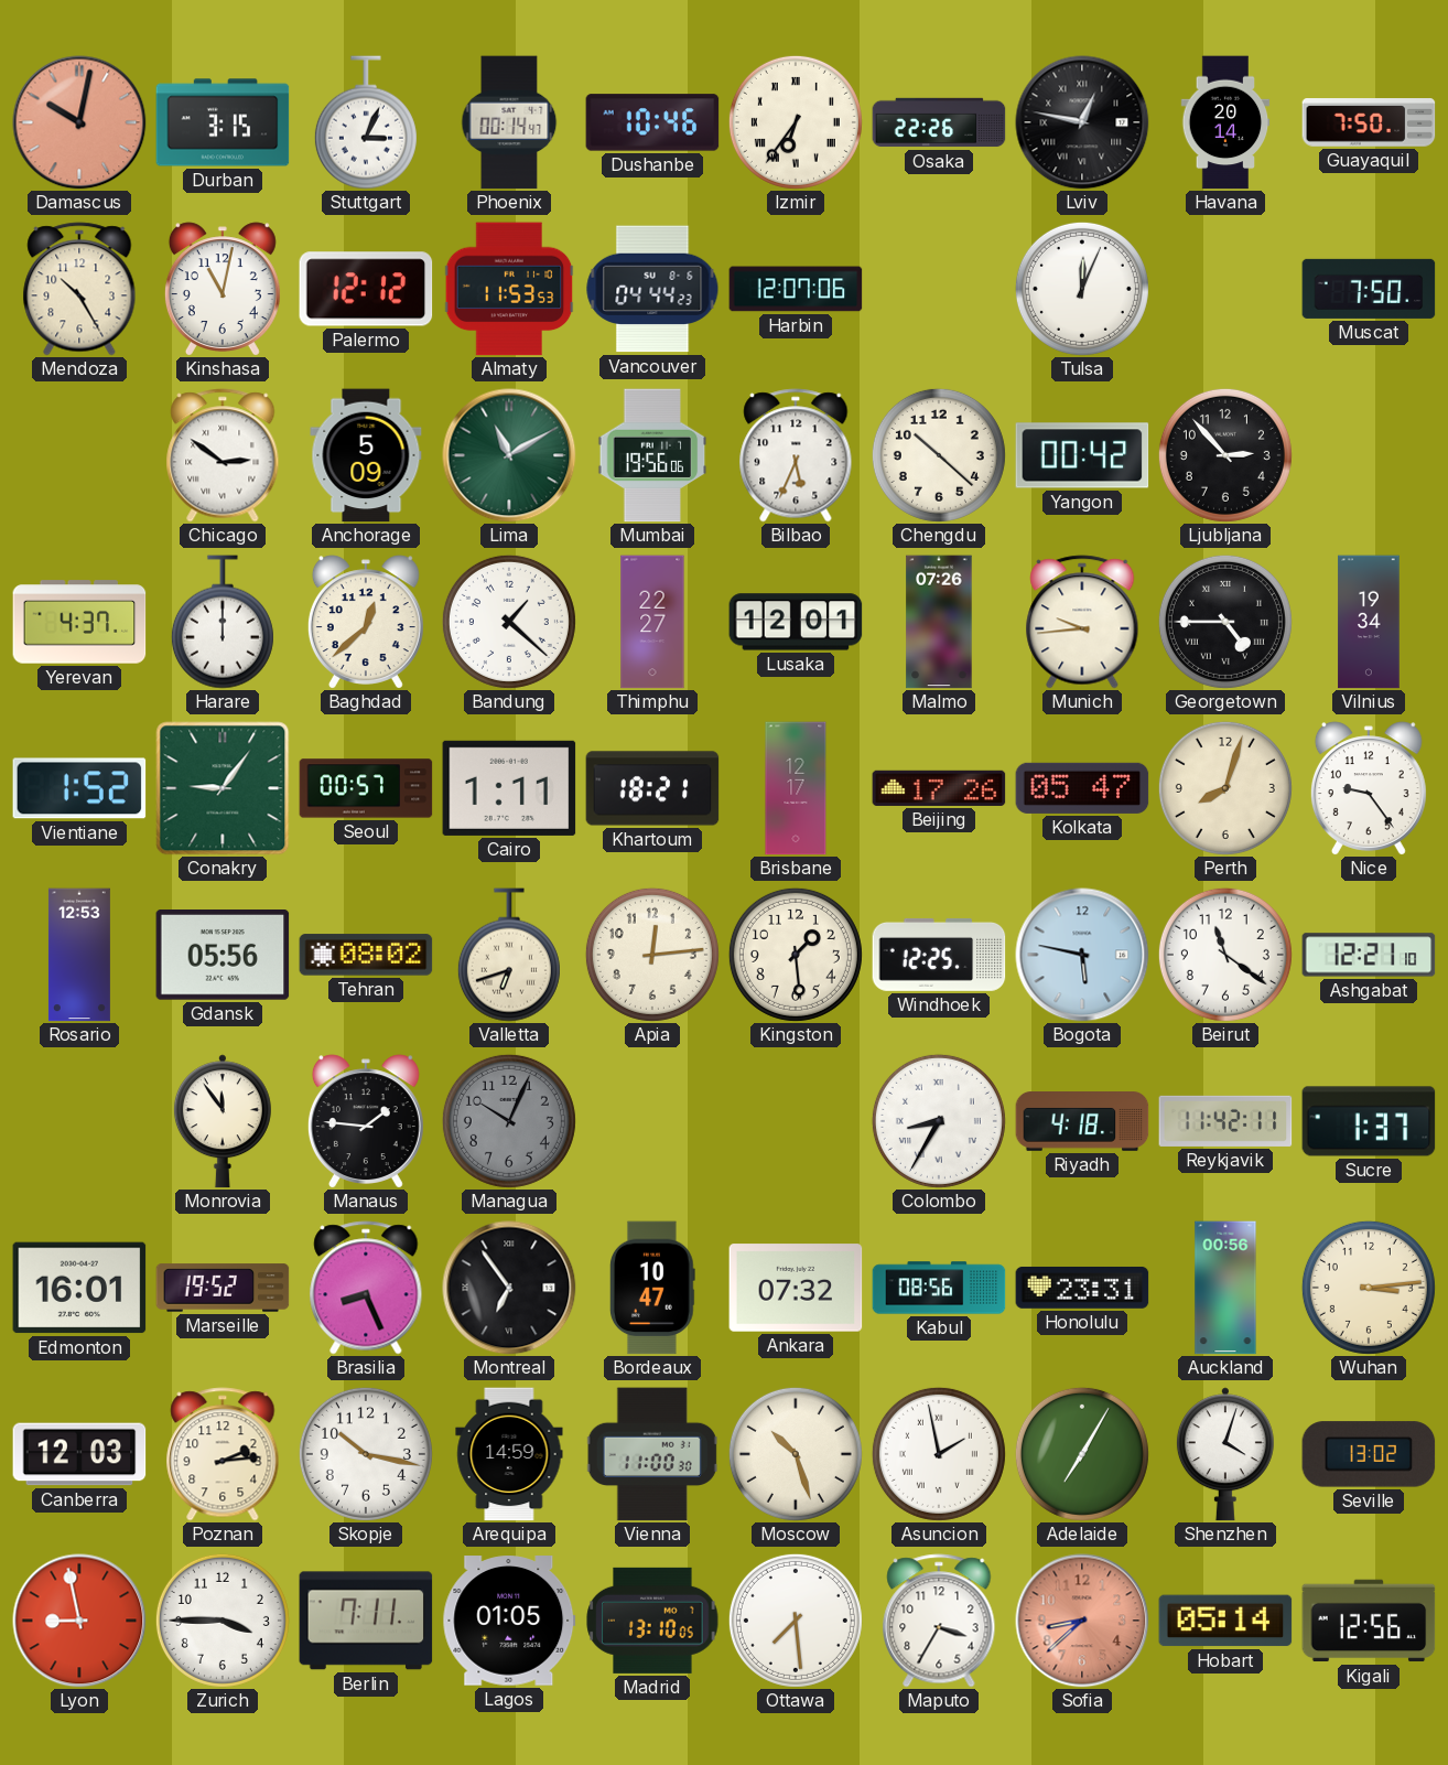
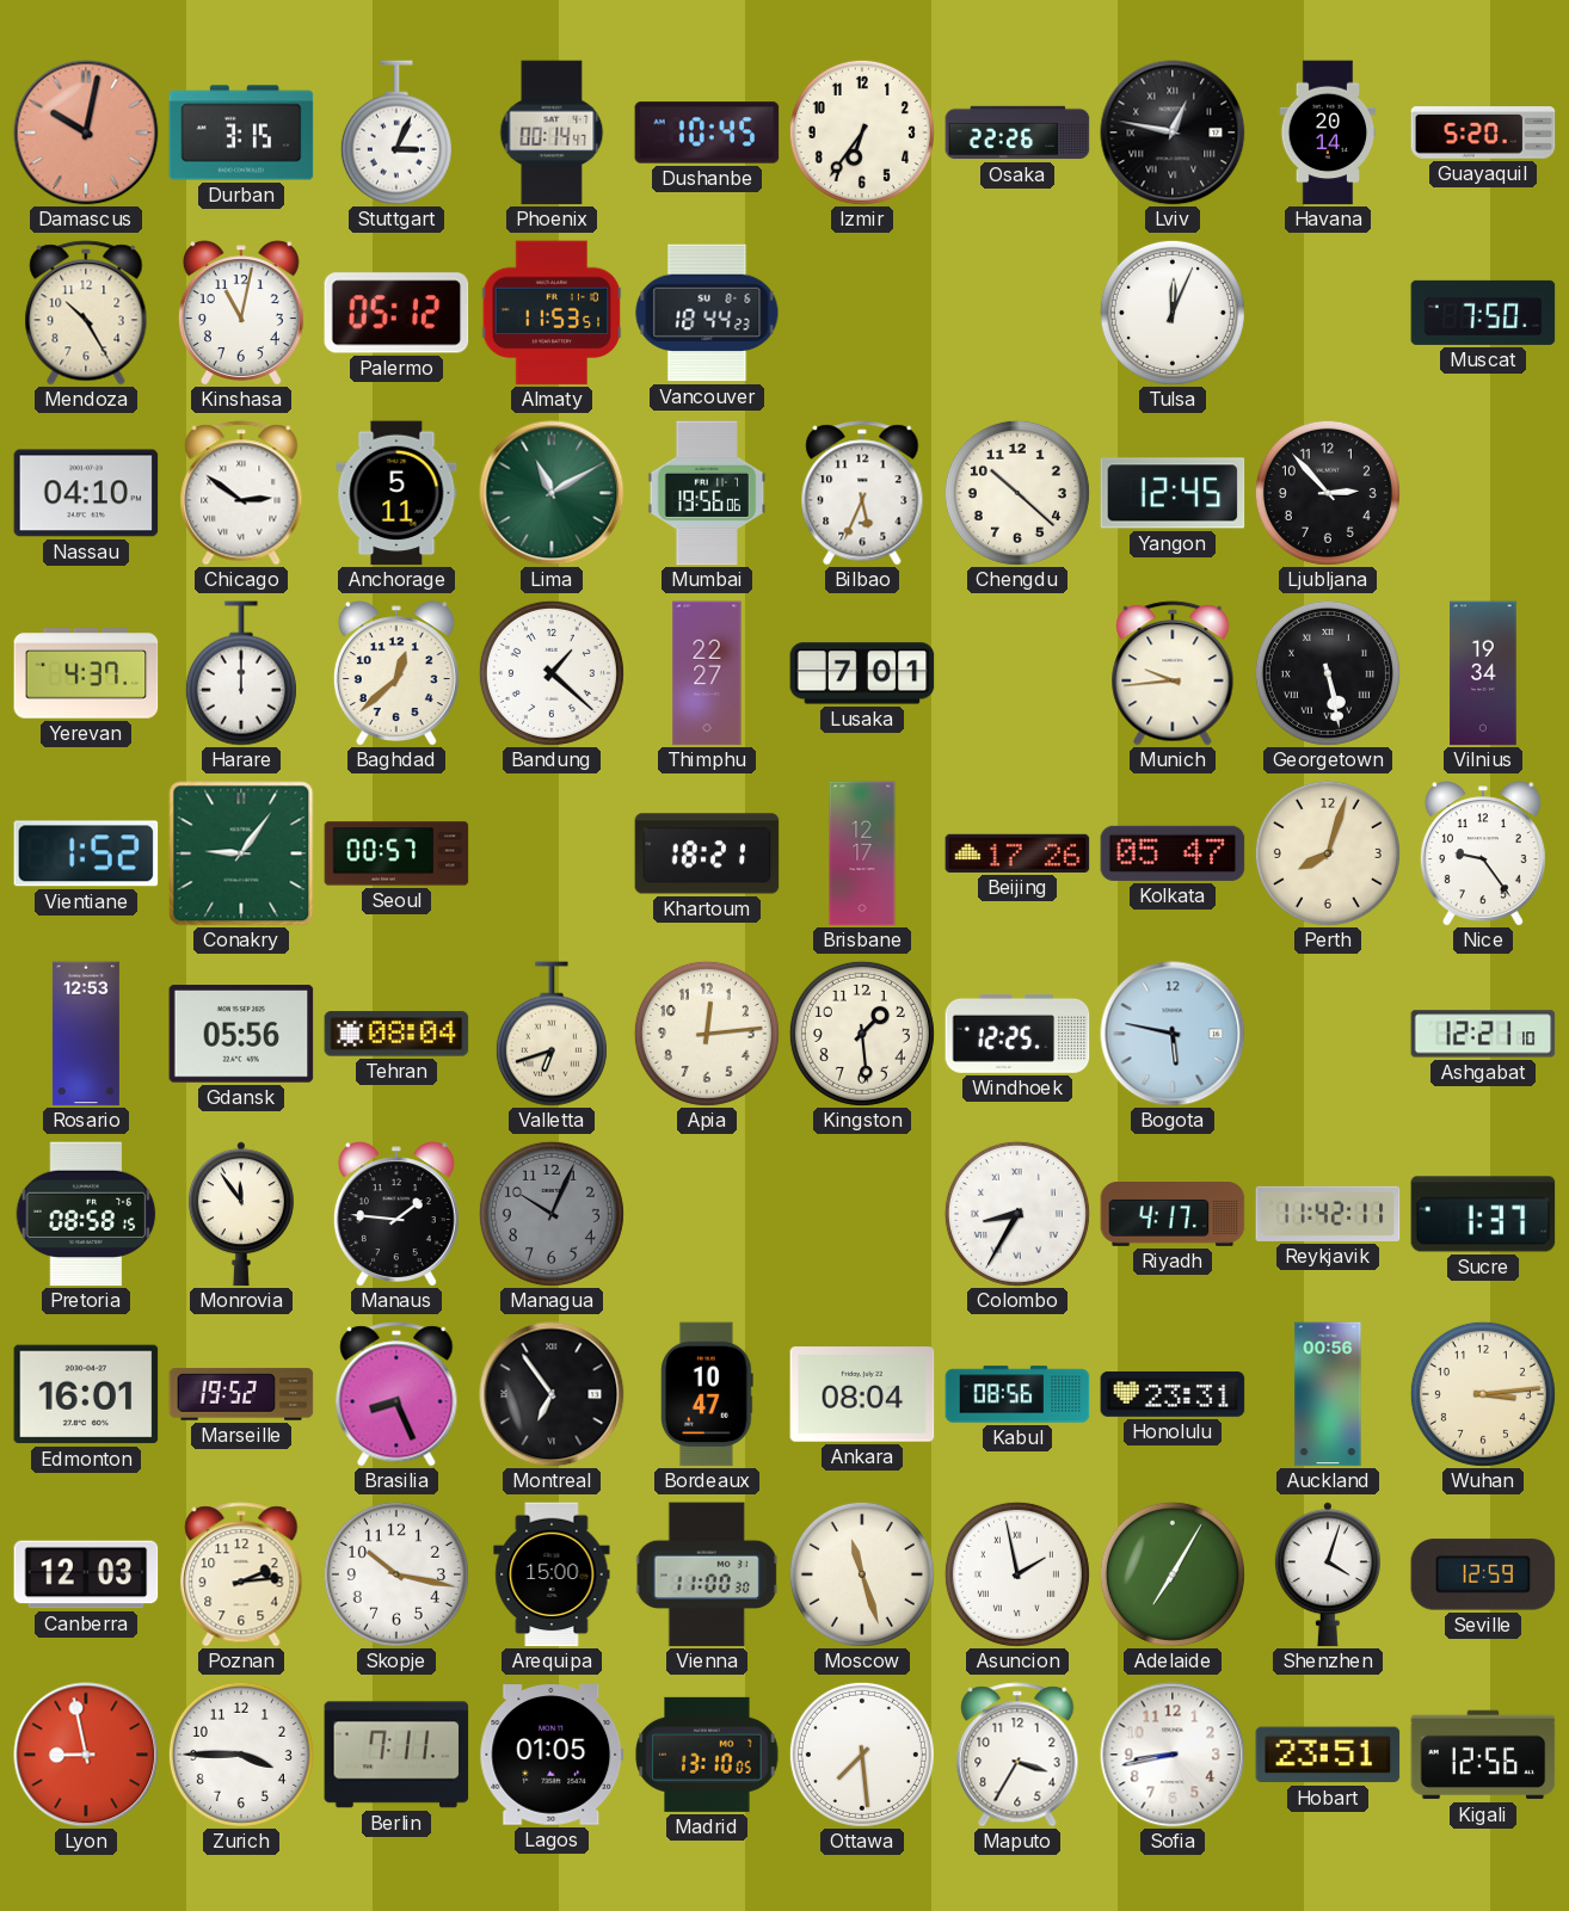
Dushanbe: 10:46 -> 10:45
Izmir numerals: Roman -> Arabic
Guayaquil: 7:50 -> 5:20
Palermo: 12:12 -> 05:12
Almaty: 11:53:53 -> 11:53:51
Vancouver: 04:44 -> 18:44
Harbin: 12:07 -> none
Nassau: none -> 04:10
Anchorage: 5:09 -> 5:11
Yangon: 00:42 -> 12:45
Lusaka: 12:01 -> 7:01
Malmo: 07:26 -> none
Georgetown: 4:45 -> 5:28
Cairo: 1:11 -> none
Tehran: 08:02 -> 08:04
Beirut: 11:21 -> none
Pretoria: none -> 08:58
Riyadh: 4:18 -> 4:17
Ankara: 07:32 -> 08:04
Arequipa: 14:59 -> 15:00
Moscow: 10:27 -> 11:27
Seville: 13:02 -> 12:59
Sofia: 8:38 -> 8:43
Sofia dial: salmon -> white
Hobart: 05:14 -> 23:51
